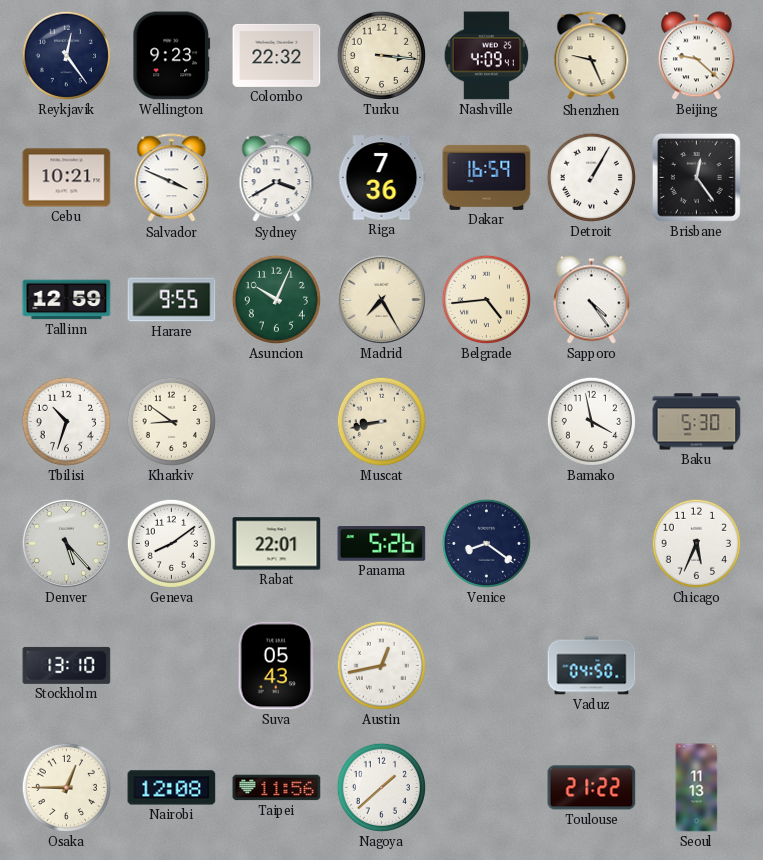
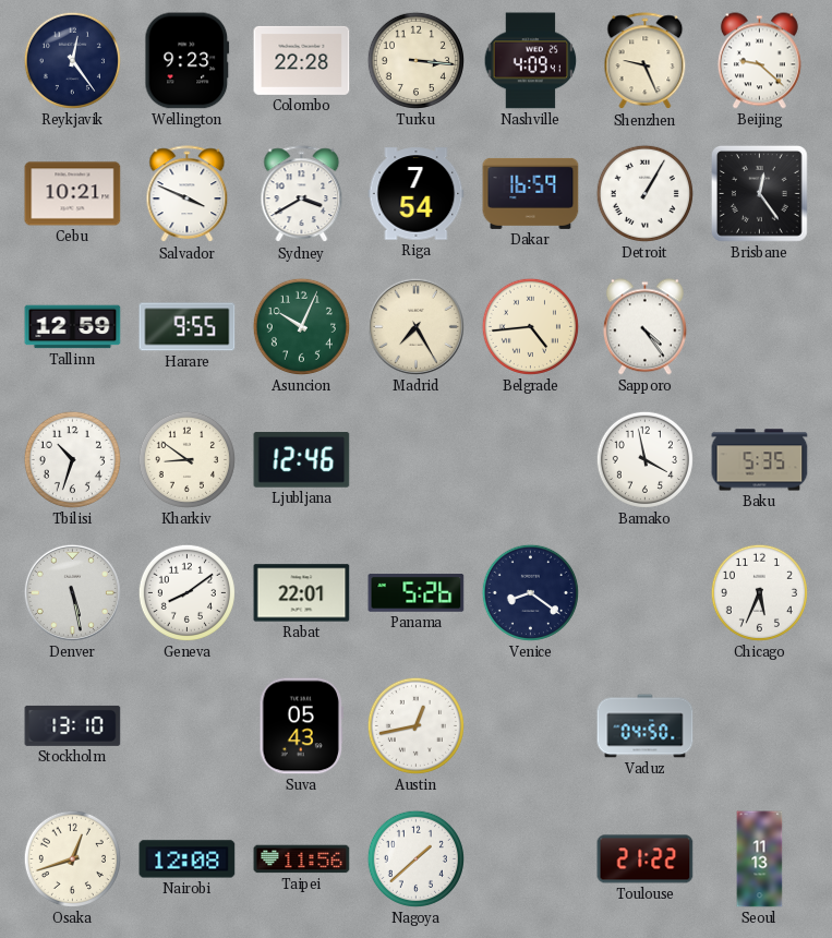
Colombo: 22:32 -> 22:28
Riga: 7:36 -> 7:54
Ljubljana: none -> 12:46
Muscat: 8:43 -> none
Baku: 5:30 -> 5:35
Denver: 5:23 -> 5:28
Osaka: 12:45 -> 12:42
